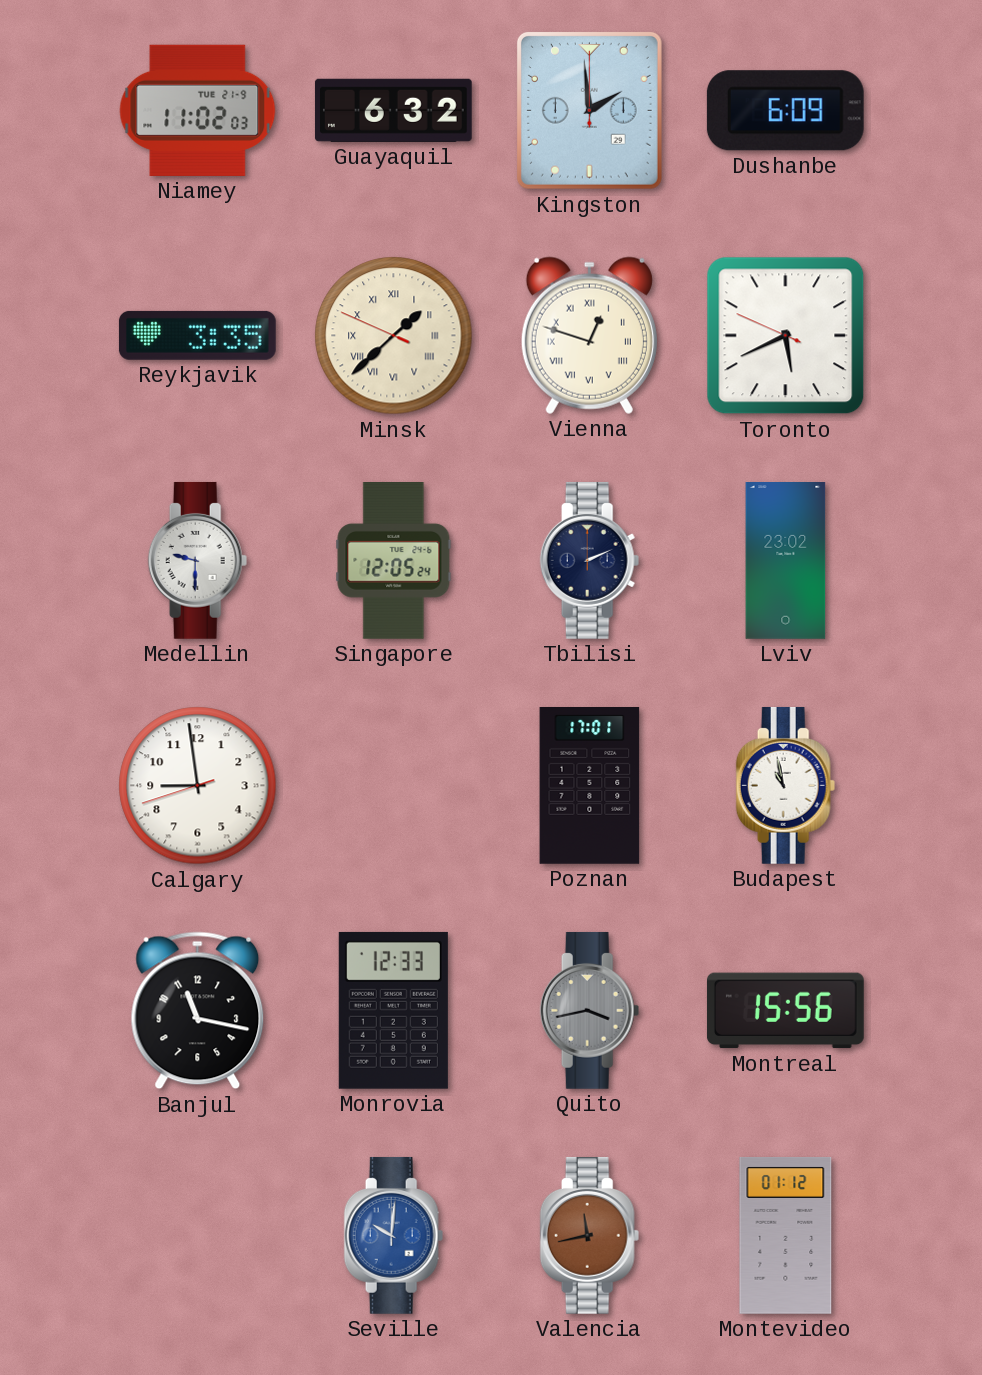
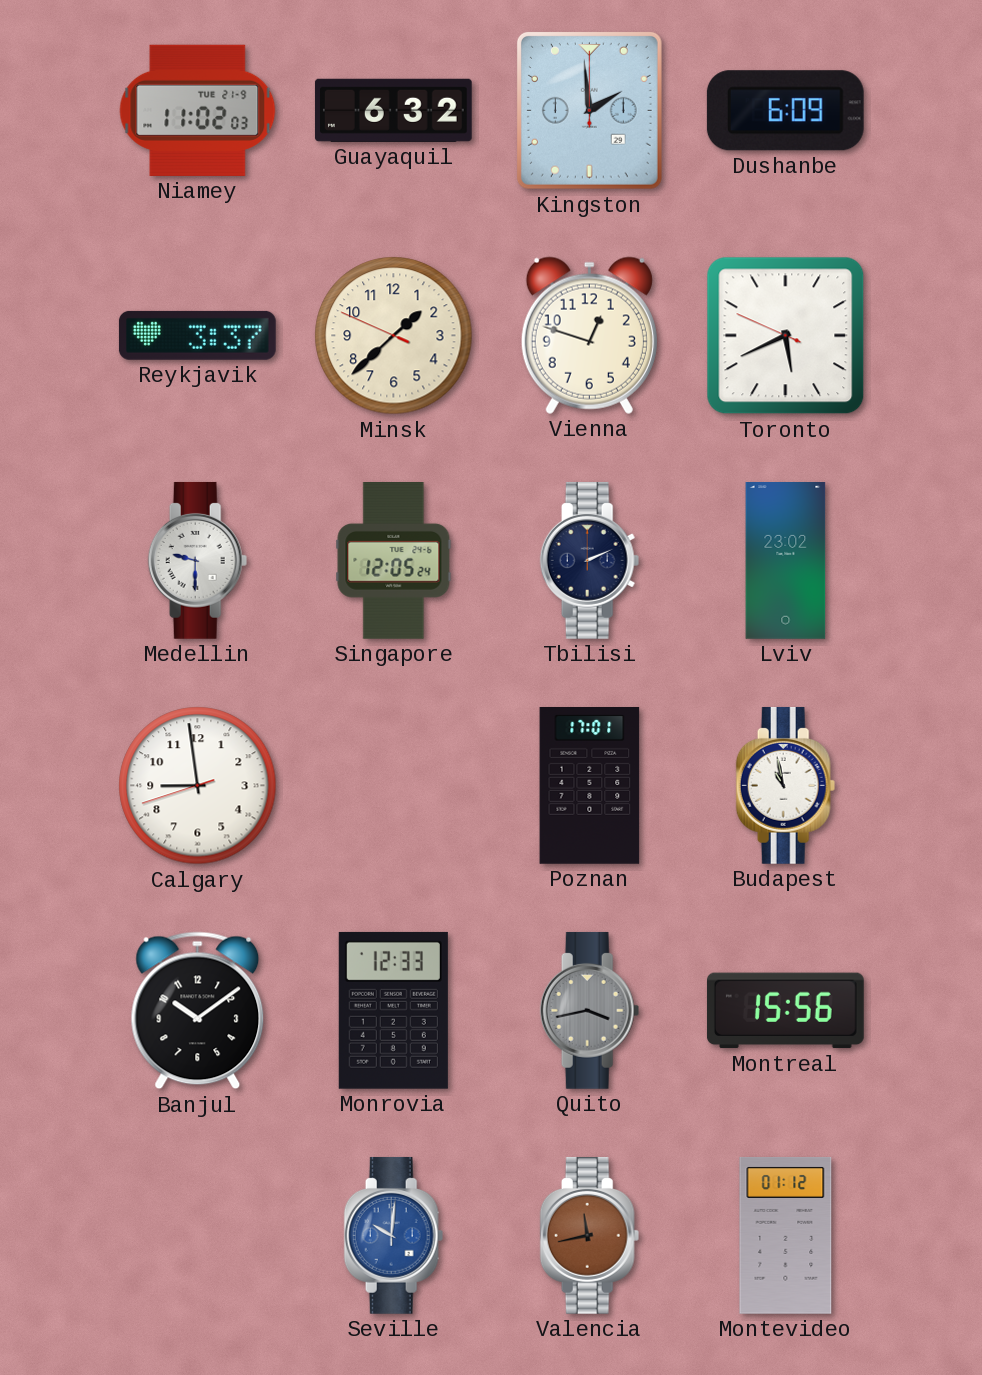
Reykjavik: 3:35 -> 3:37
Minsk numerals: Roman -> Arabic
Vienna numerals: Roman -> Arabic
Banjul: 11:17 -> 10:09
